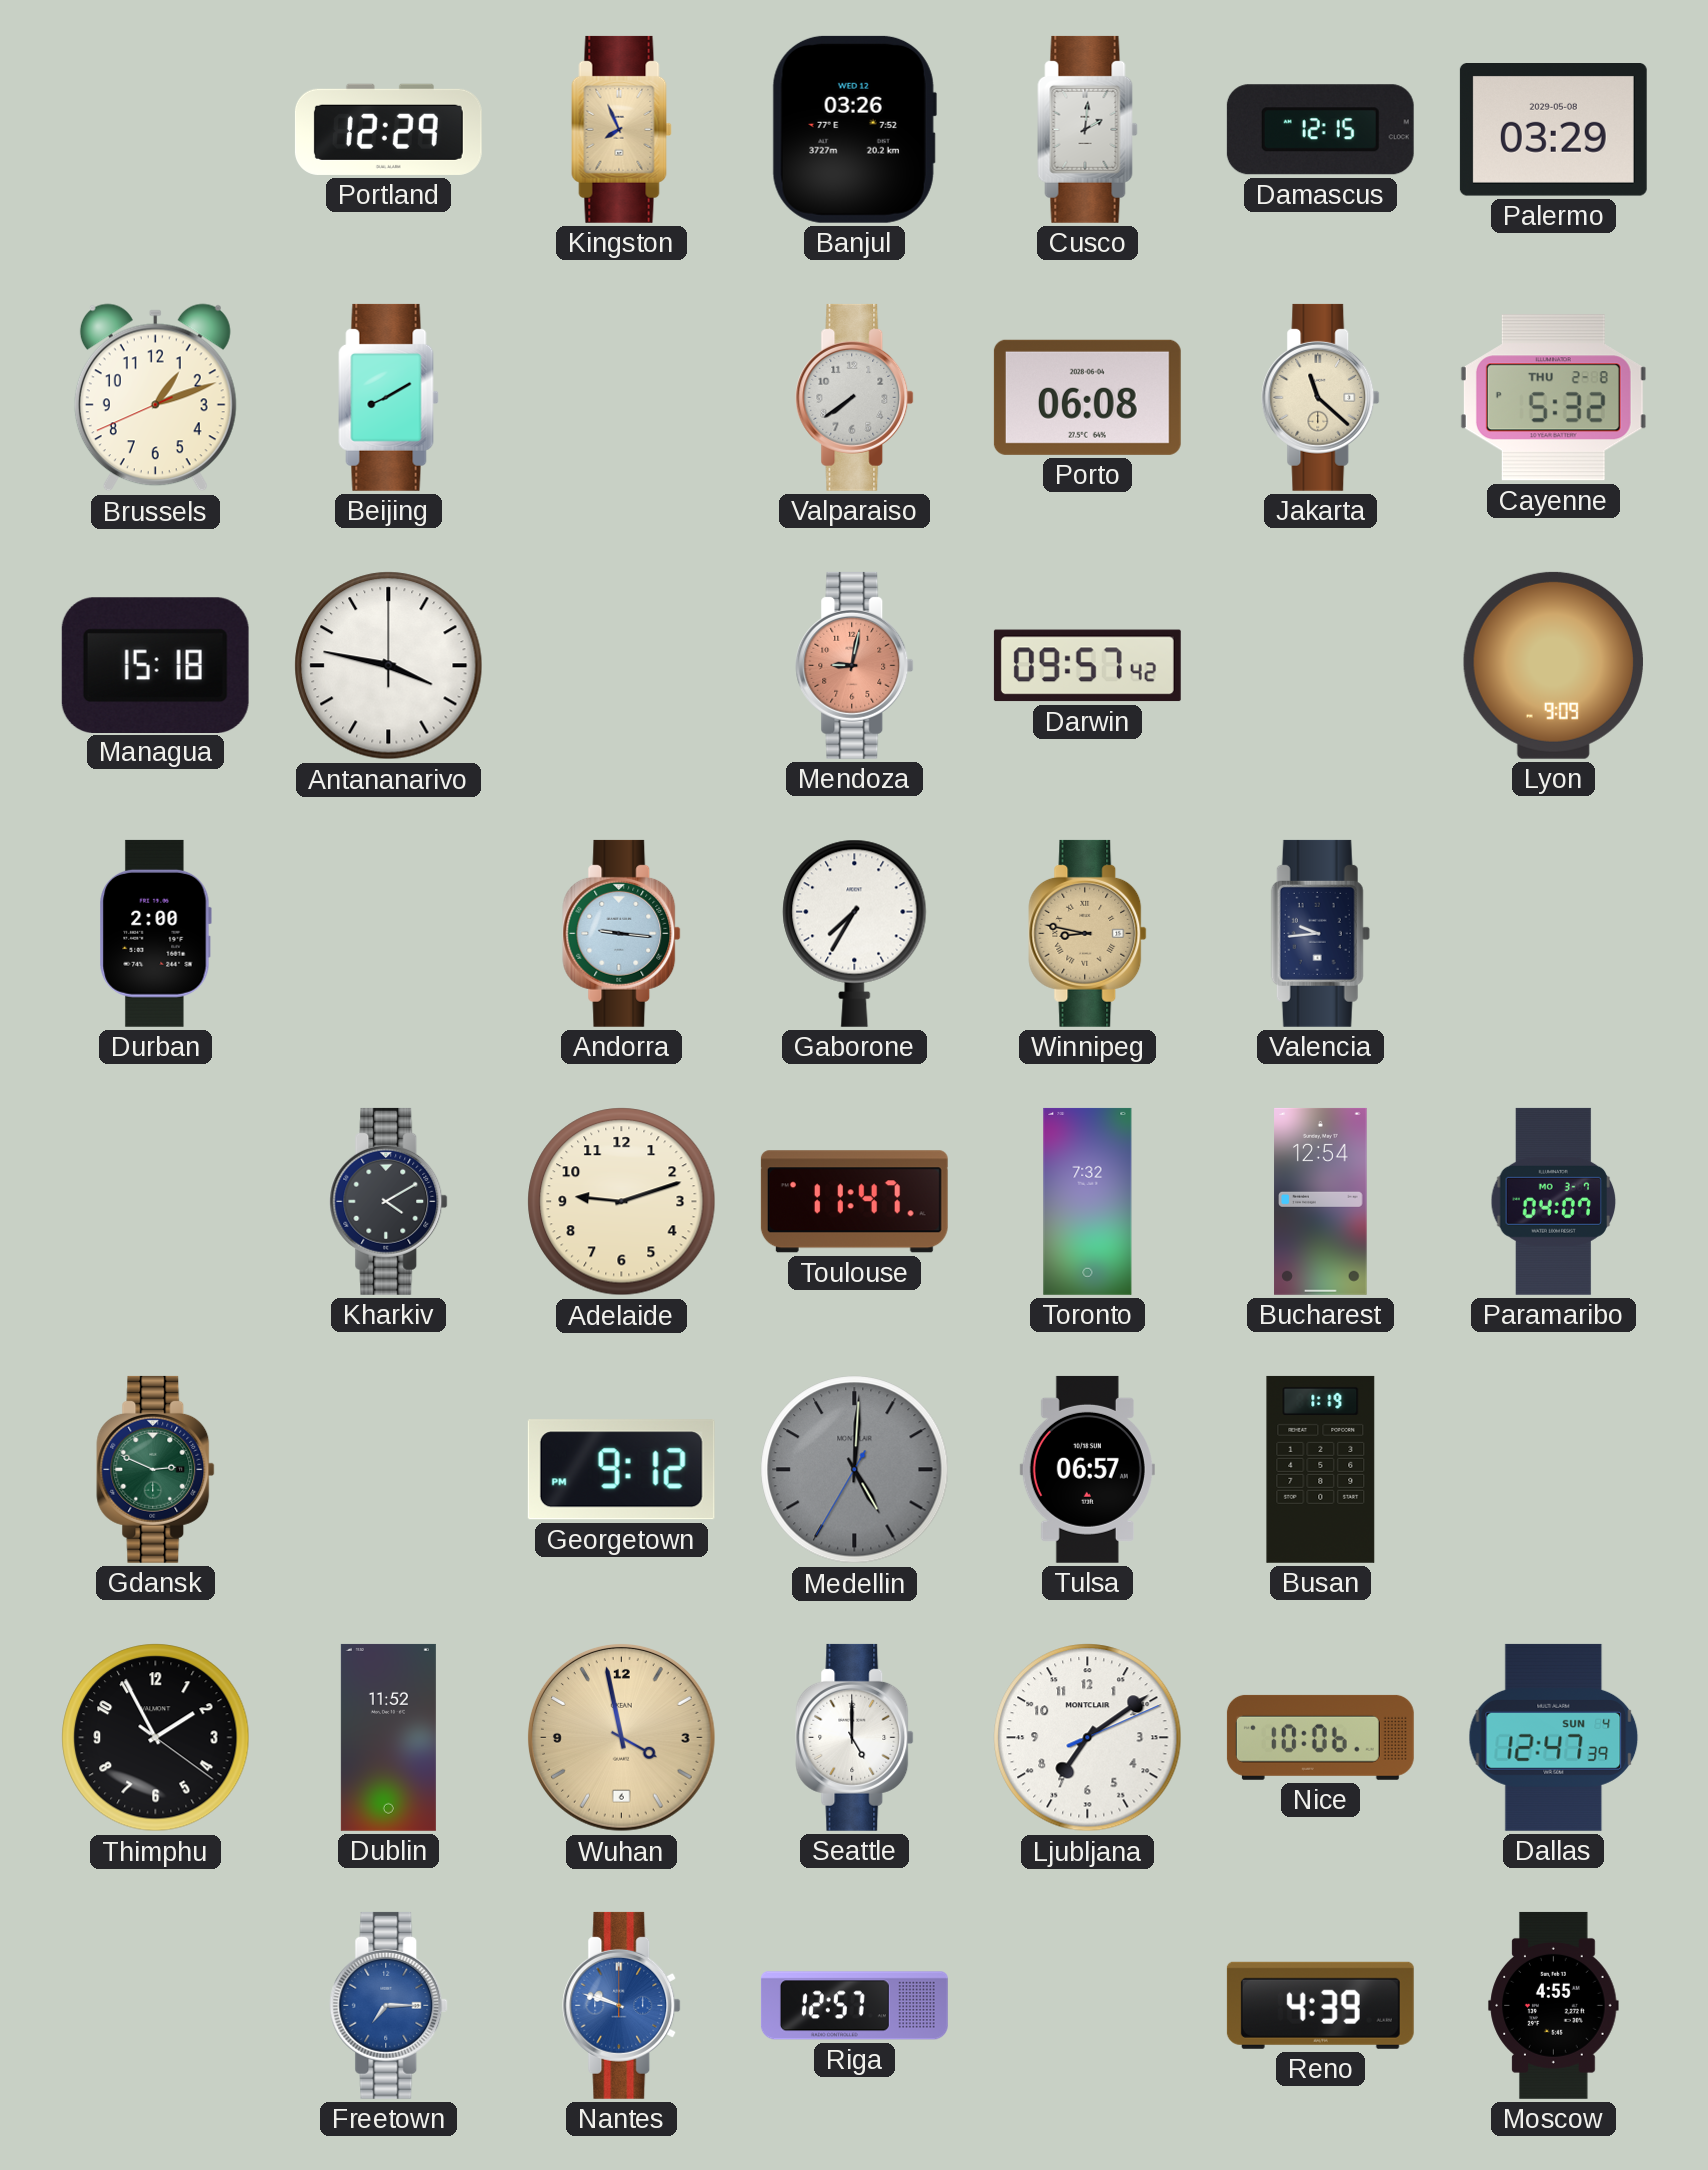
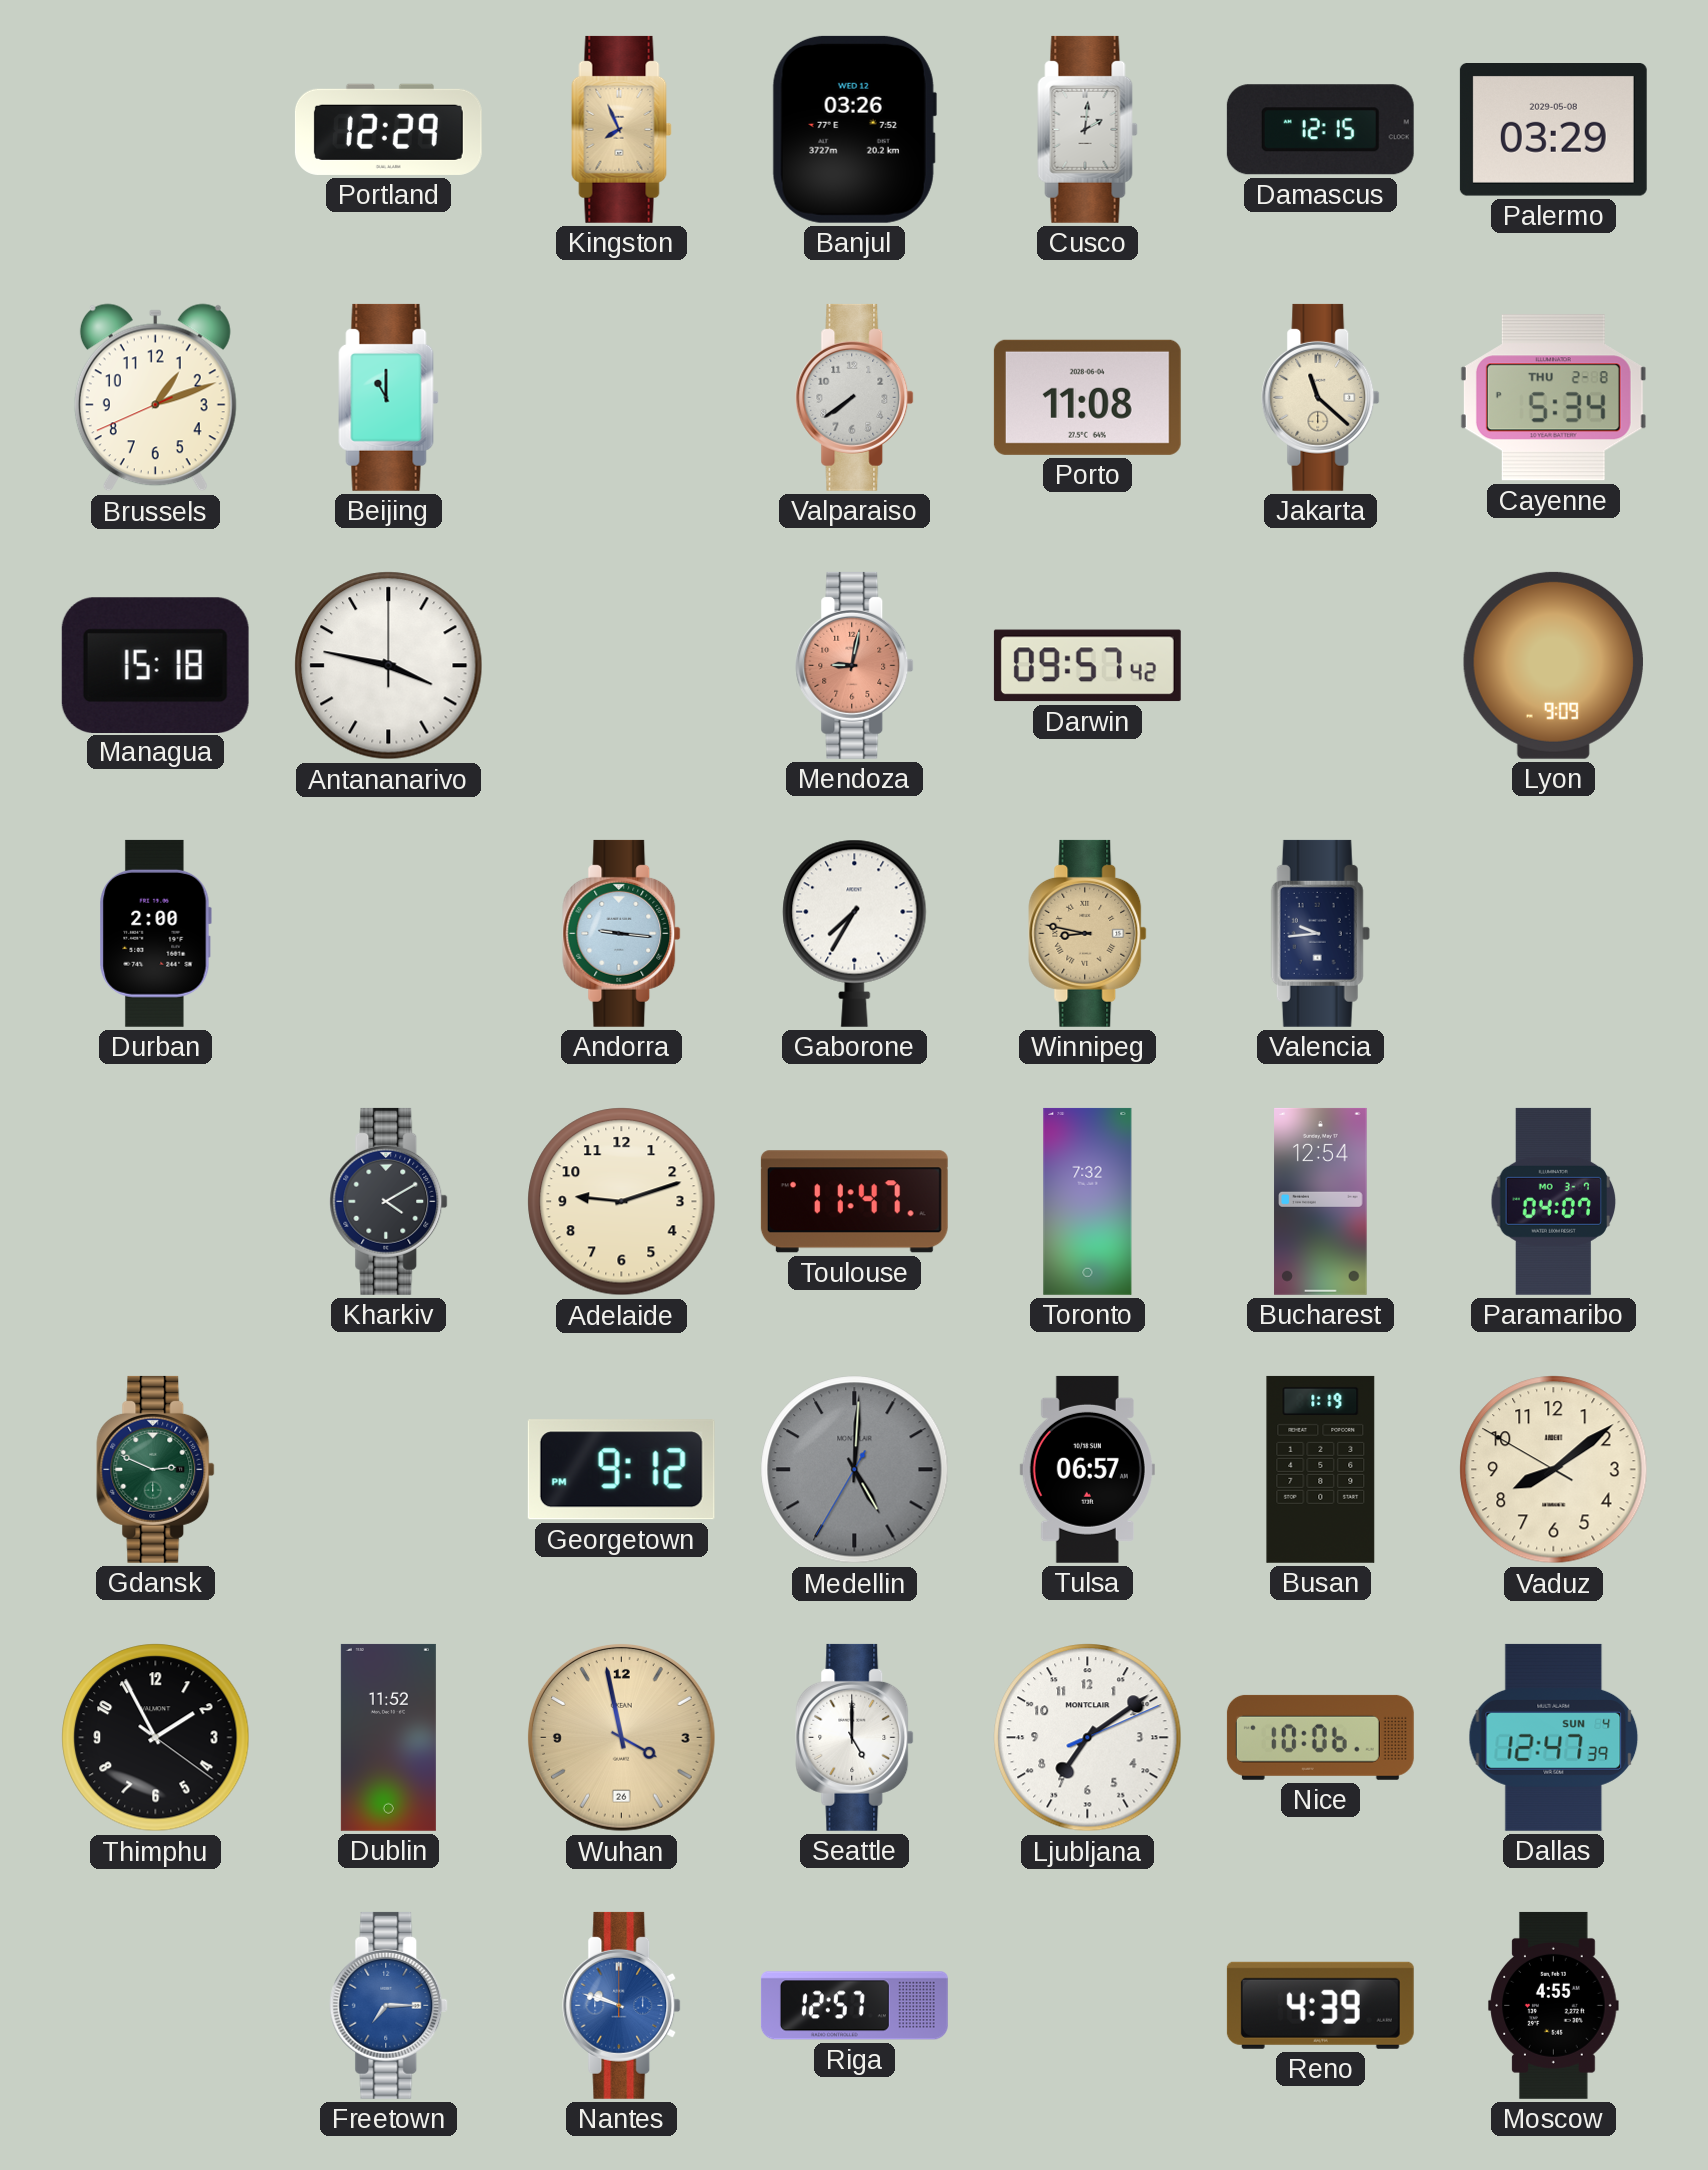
Beijing: 8:10 -> 11:00
Porto: 06:08 -> 11:08
Cayenne: 5:32 -> 5:34
Vaduz: none -> 8:08
Wuhan date: 6 -> 26
